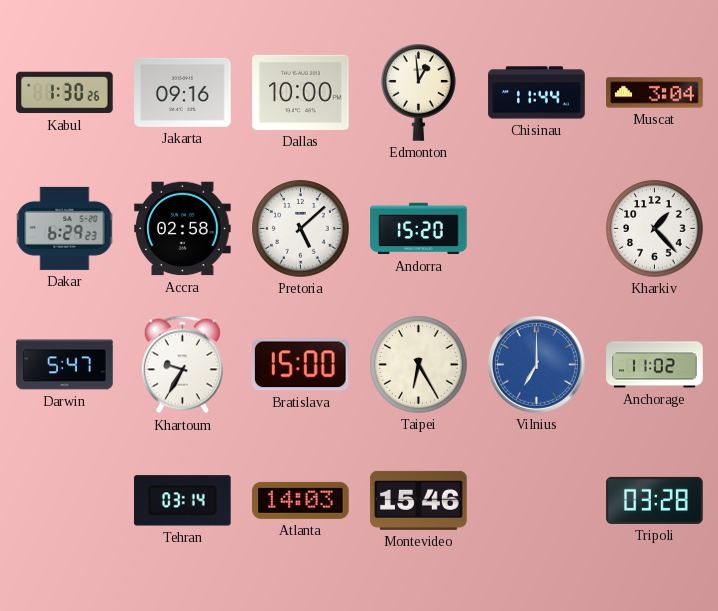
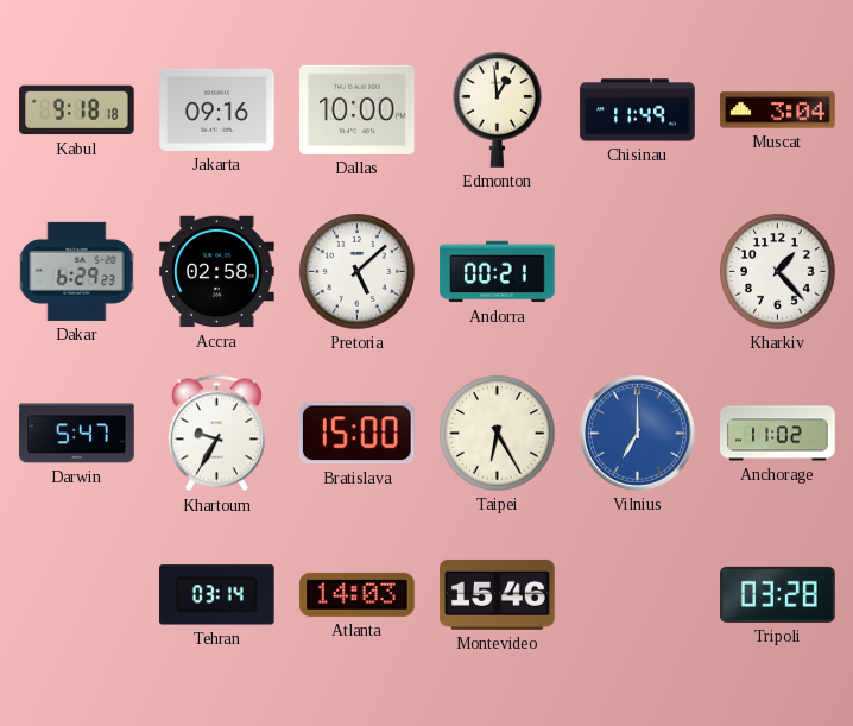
Kabul: 1:30 -> 9:18
Chisinau: 11:44 -> 11:49
Andorra: 15:20 -> 00:21
